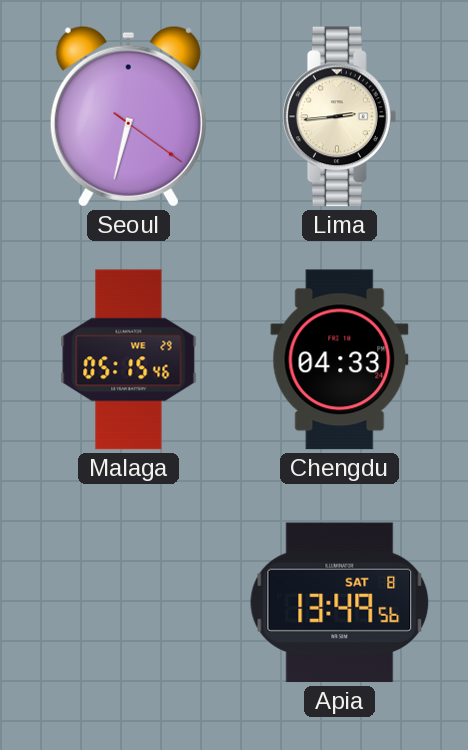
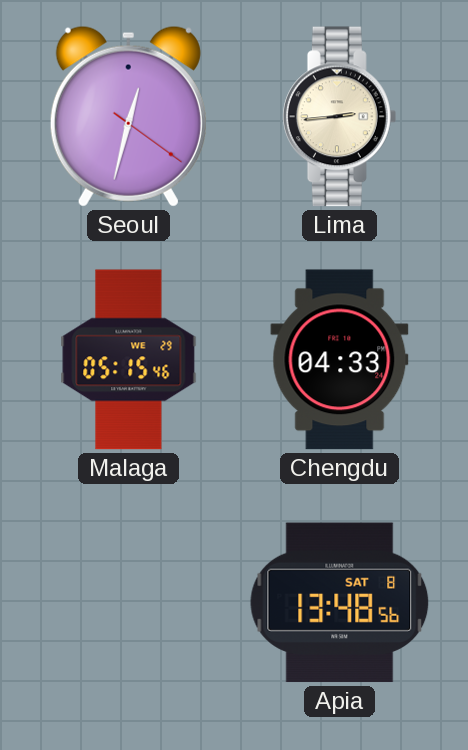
Seoul: 6:32 -> 12:32
Apia: 13:49 -> 13:48
